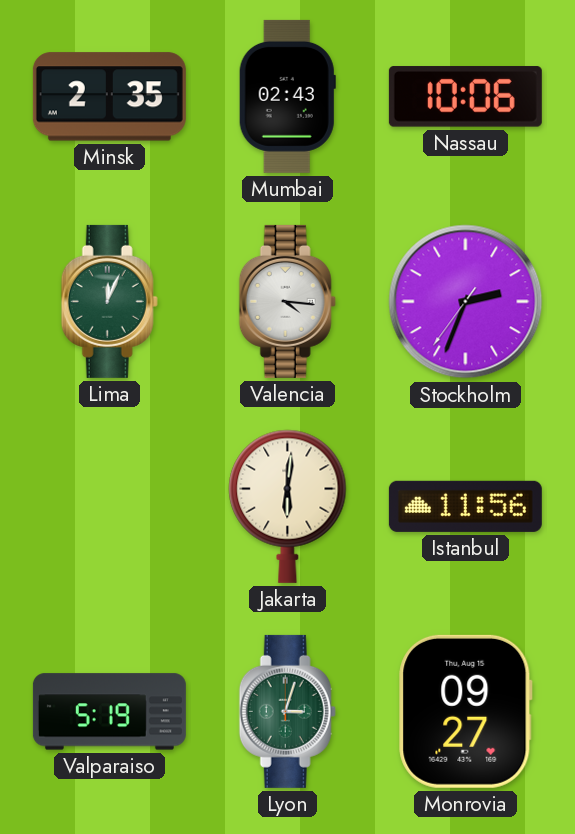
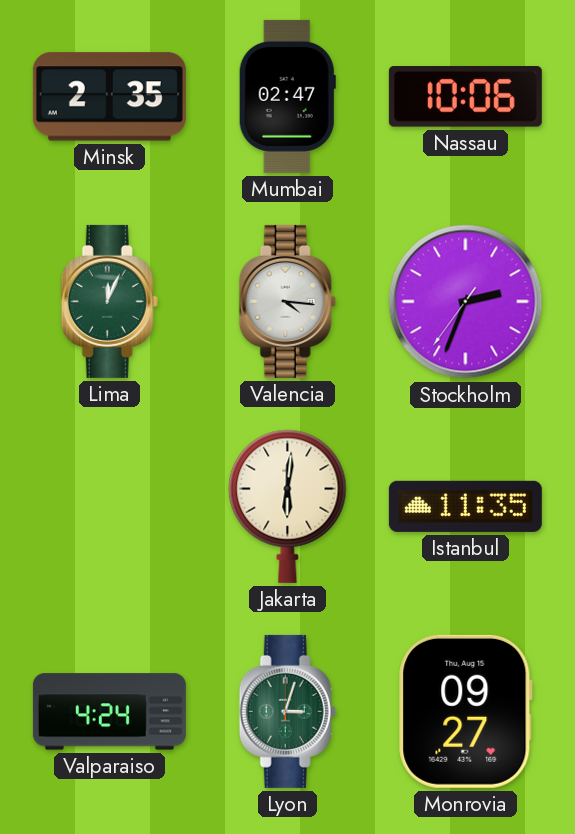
Mumbai: 02:43 -> 02:47
Istanbul: 11:56 -> 11:35
Valparaiso: 5:19 -> 4:24
